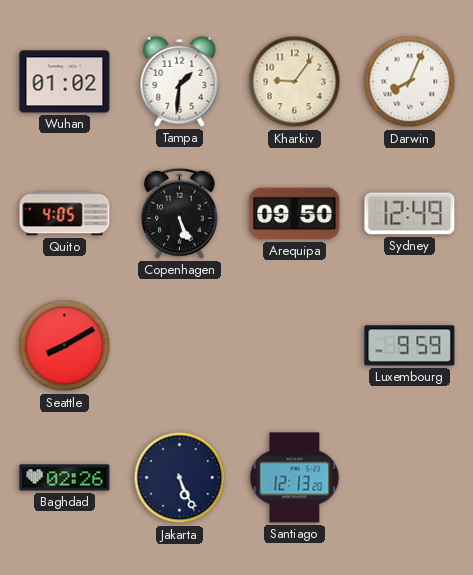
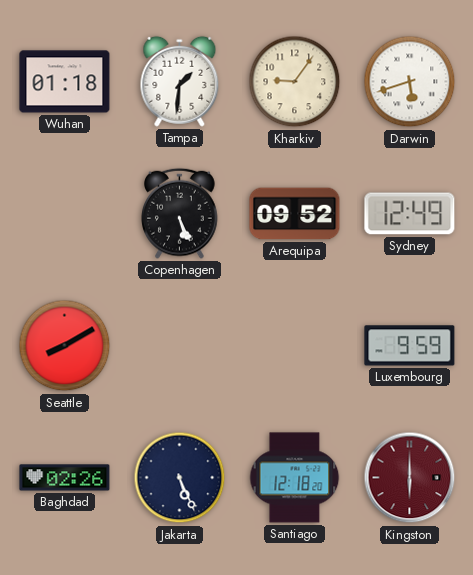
Wuhan: 01:02 -> 01:18
Darwin: 8:04 -> 5:42
Quito: 4:05 -> none
Arequipa: 09:50 -> 09:52
Santiago: 12:13 -> 12:18
Kingston: none -> 6:00
